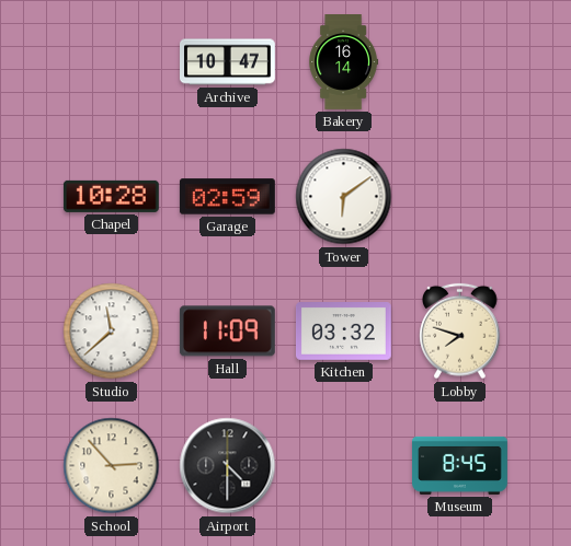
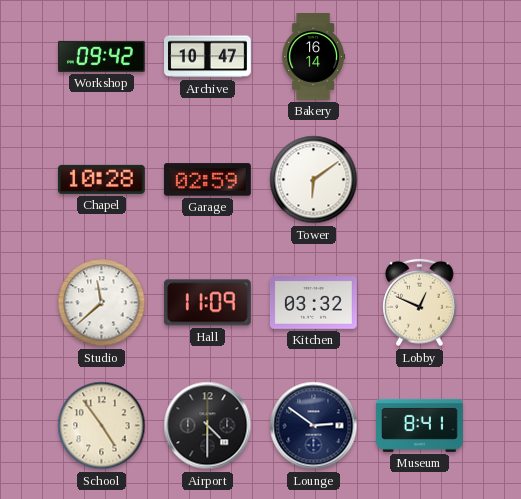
Workshop: none -> 09:42
Lobby: 7:48 -> 12:49
School: 2:53 -> 4:54
Lounge: none -> 2:51
Museum: 8:45 -> 8:41
